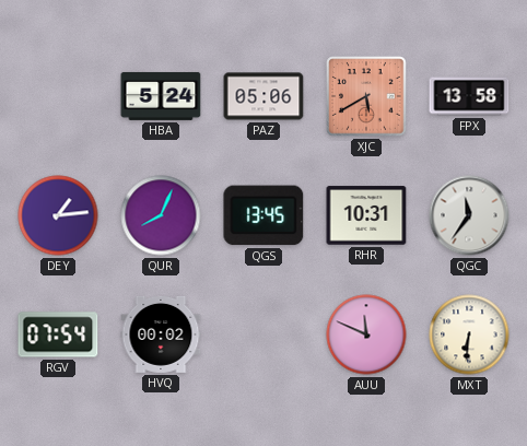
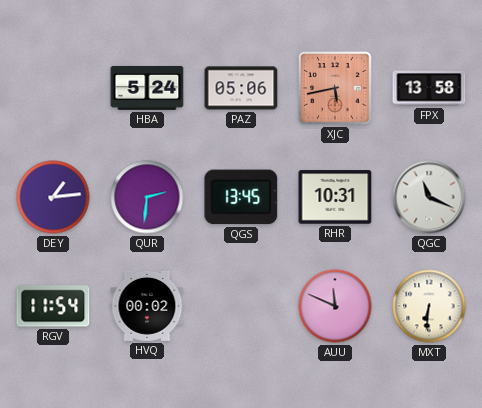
XJC: 5:40 -> 5:43
QUR: 8:04 -> 2:31
QGC: 11:36 -> 11:19
RGV: 07:54 -> 11:54
